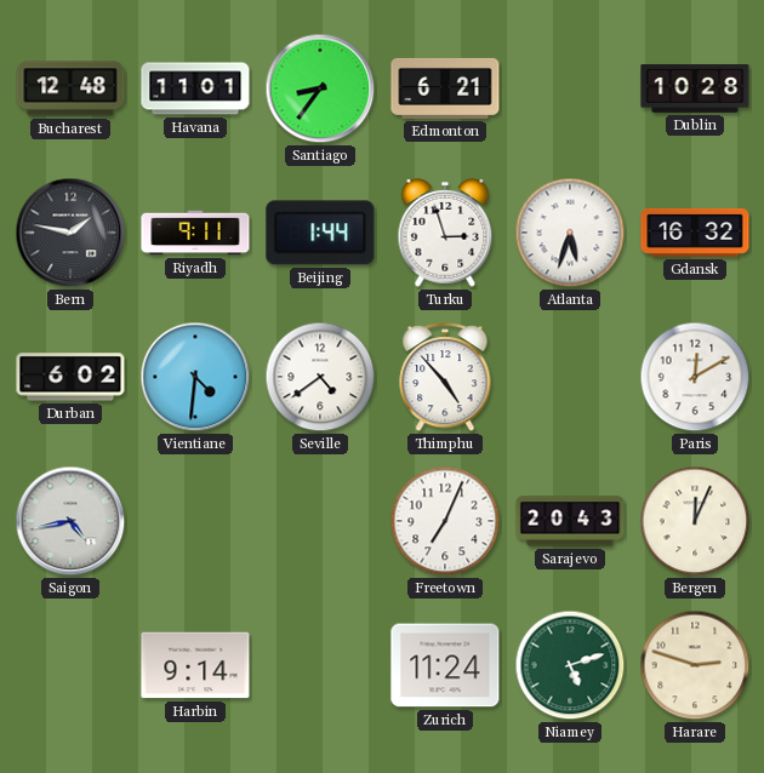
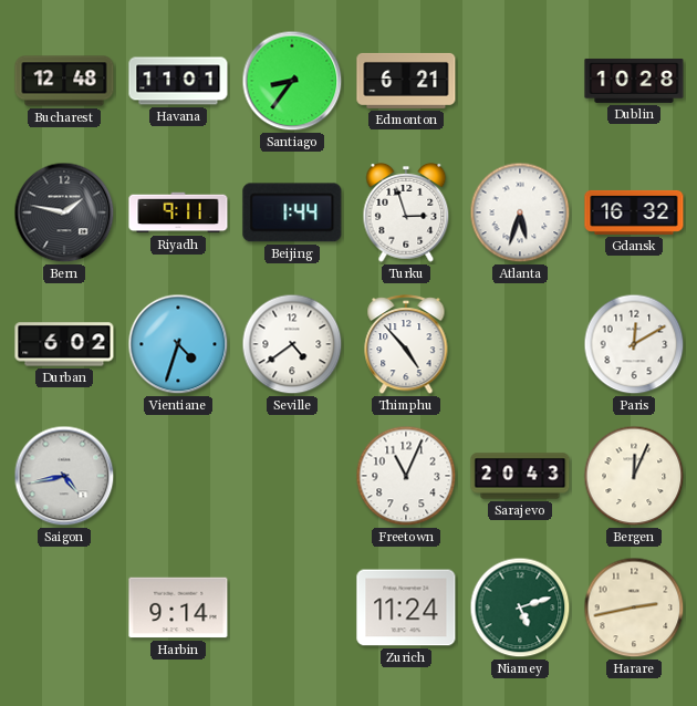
Vientiane: 4:31 -> 4:33
Freetown: 7:04 -> 11:04
Harare: 2:48 -> 2:43
